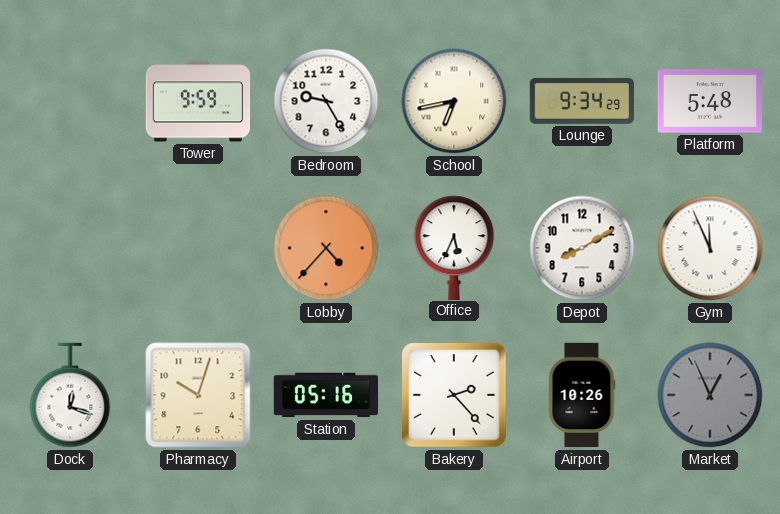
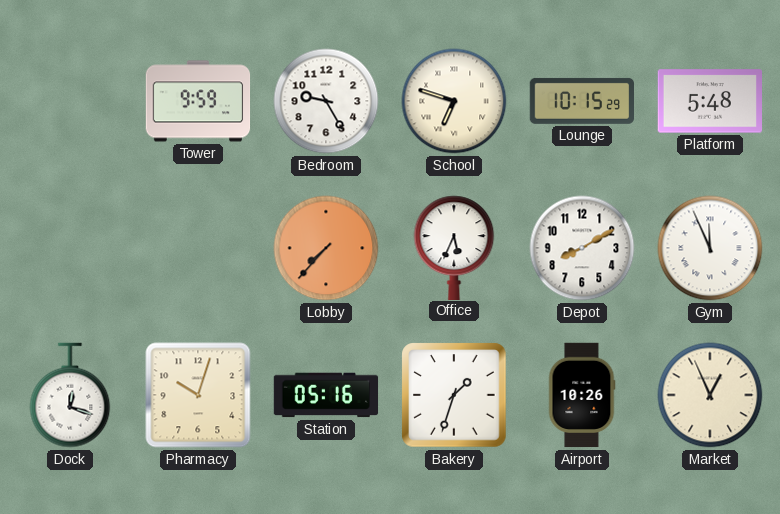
School: 6:43 -> 6:48
Lounge: 9:34 -> 10:15
Lobby: 4:37 -> 7:37
Bakery: 2:23 -> 1:33
Market dial: grey -> cream
